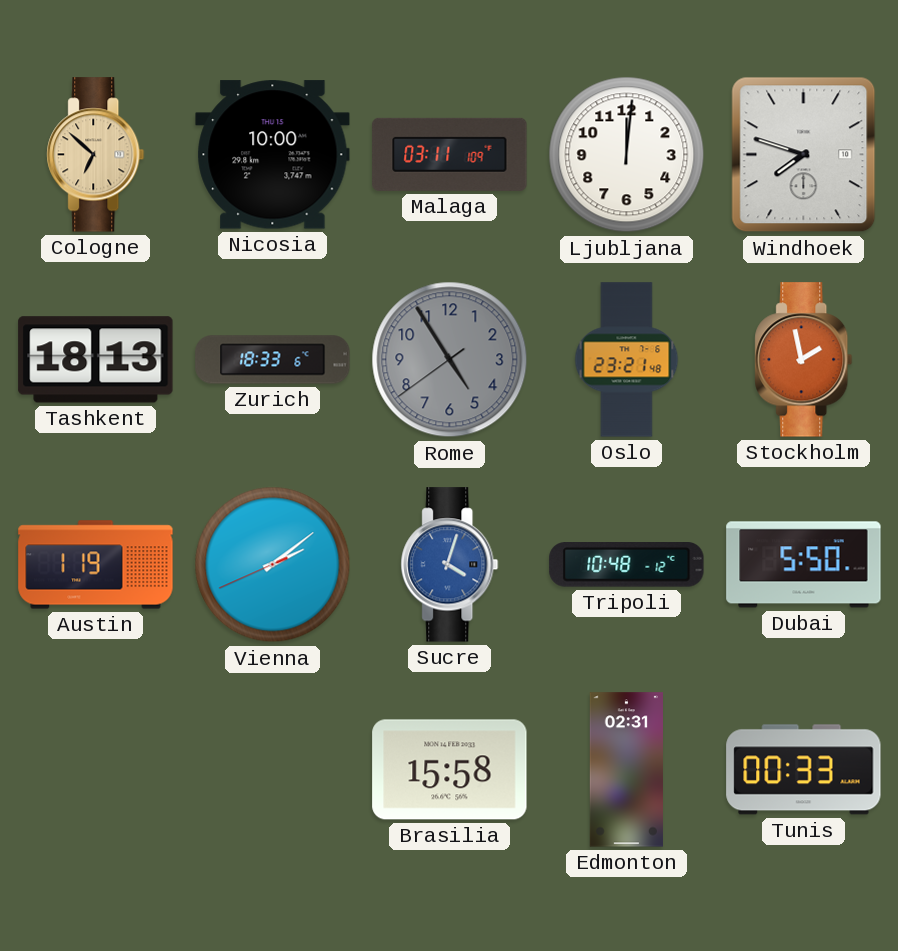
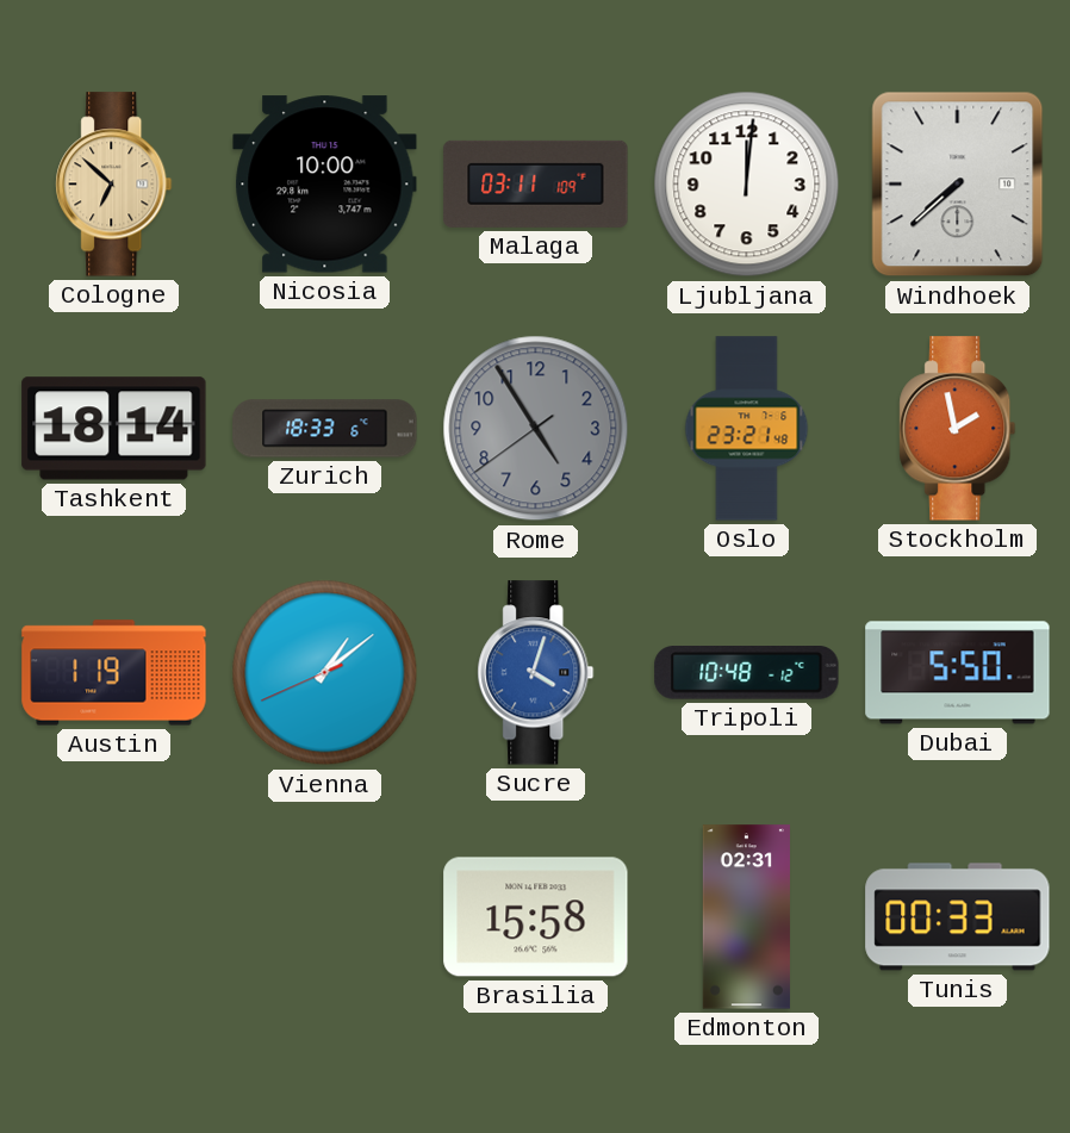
Windhoek: 7:48 -> 7:38
Tashkent: 18:13 -> 18:14
Vienna: 2:08 -> 1:08
